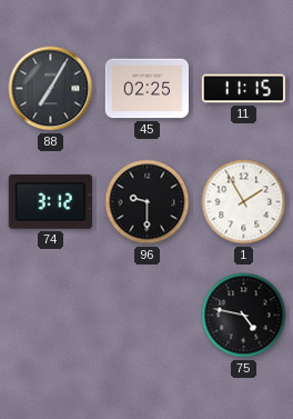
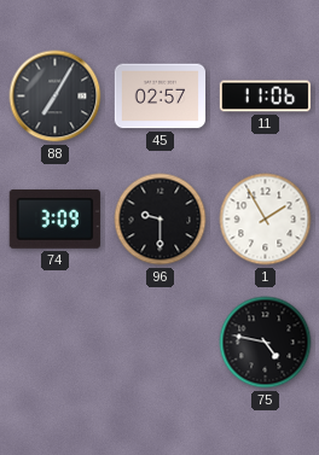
45: 02:25 -> 02:57
11: 11:15 -> 11:06
74: 3:12 -> 3:09
